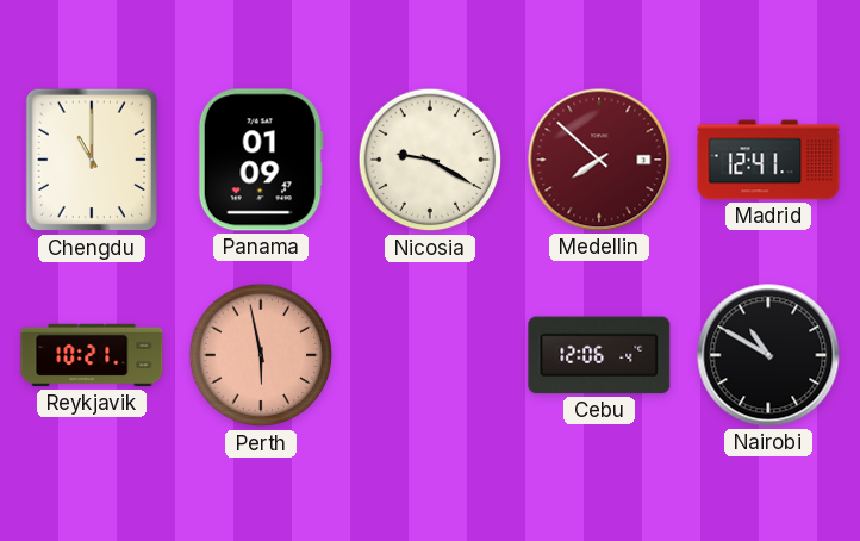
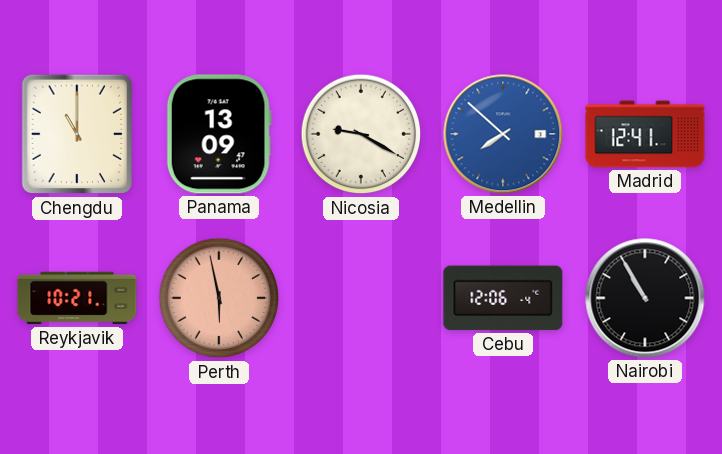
Panama: 01:09 -> 13:09
Medellin dial: burgundy -> blue
Nairobi: 10:50 -> 10:55
